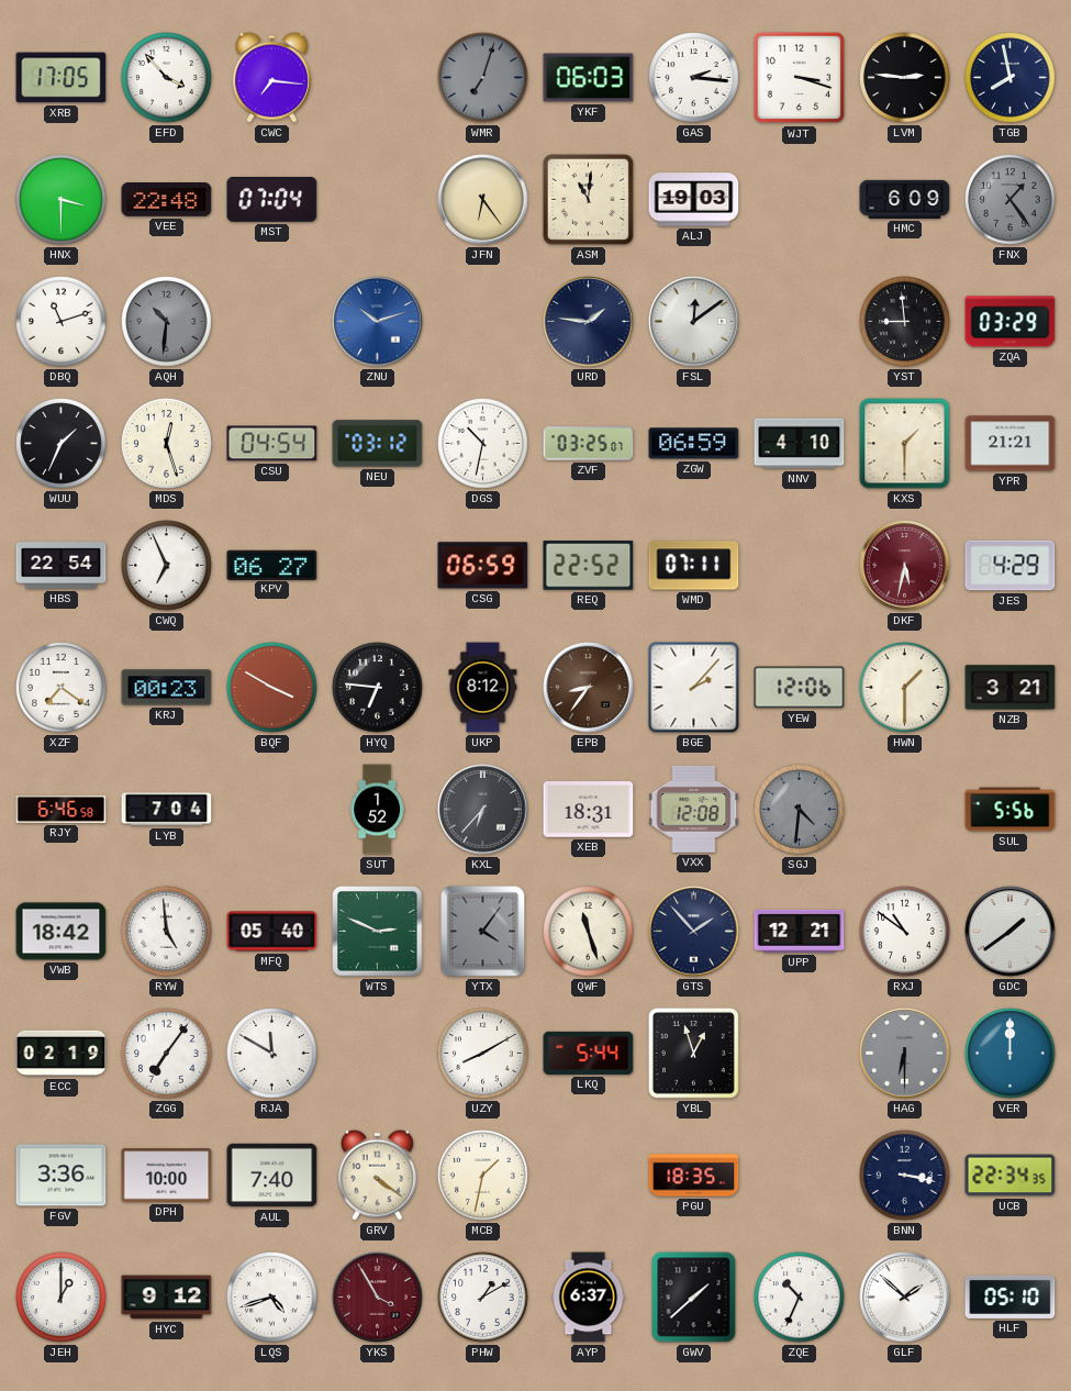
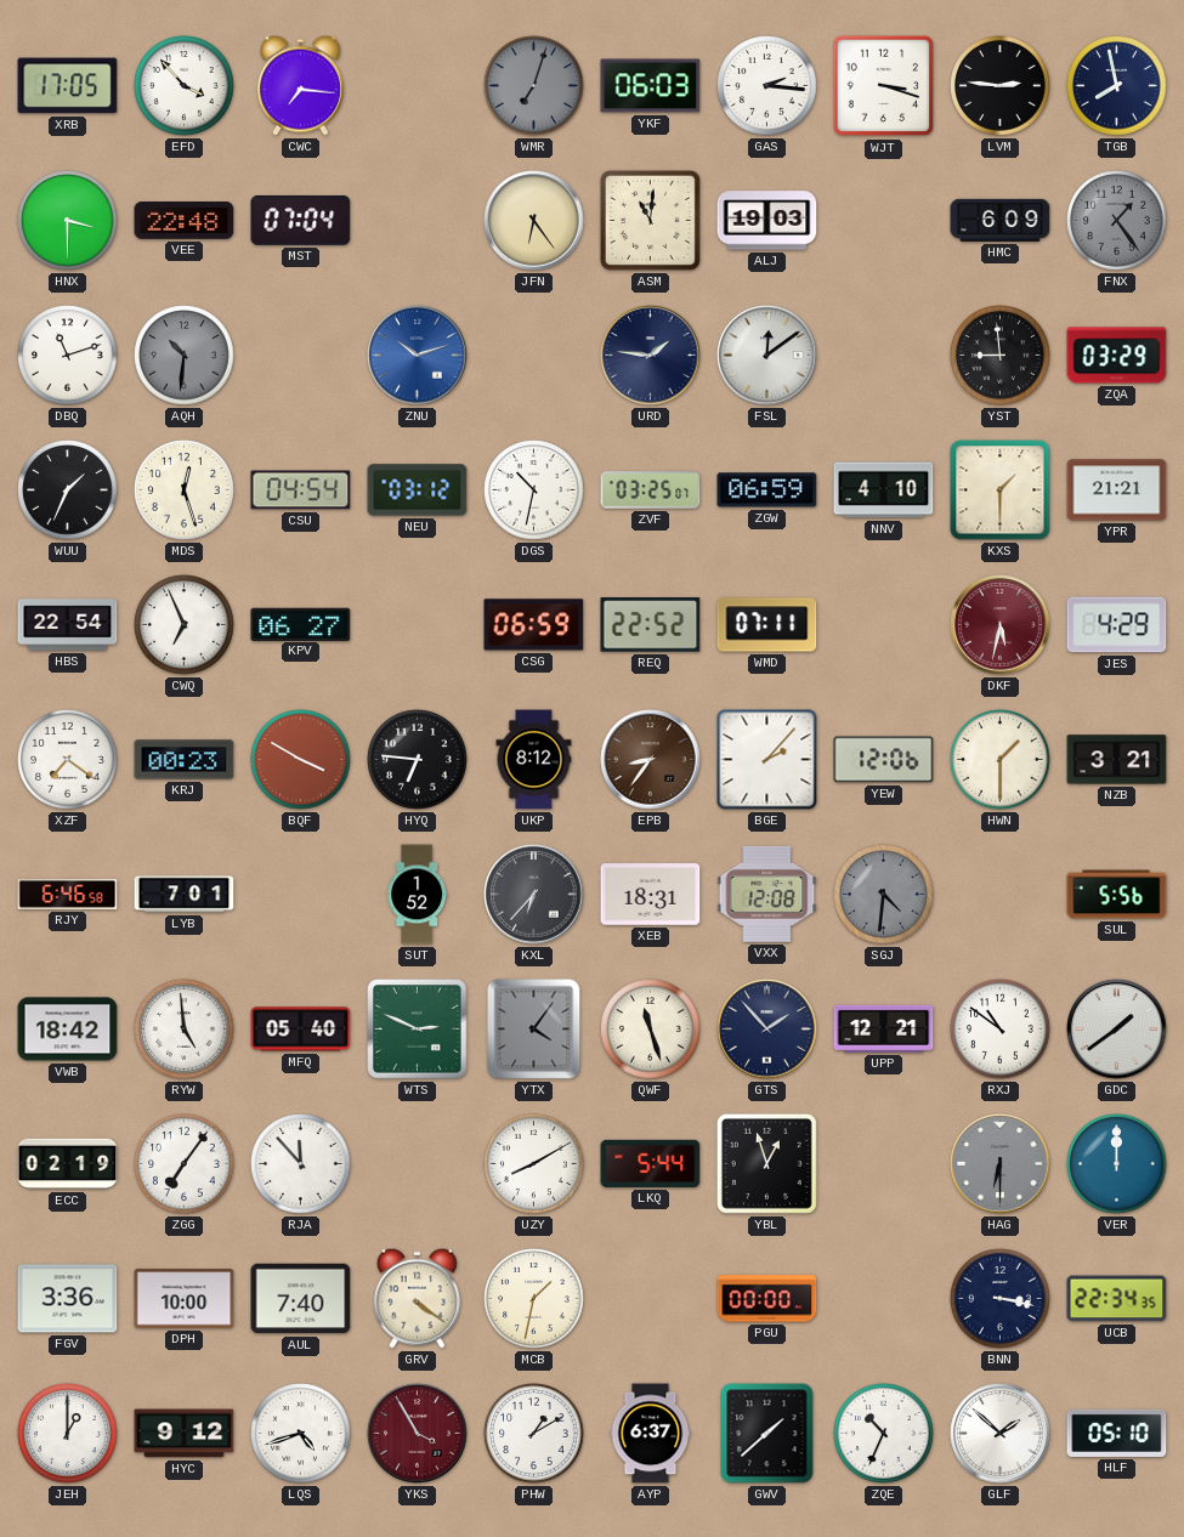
LYB: 7:04 -> 7:01
RJA: 11:50 -> 11:53
PGU: 18:35 -> 00:00
